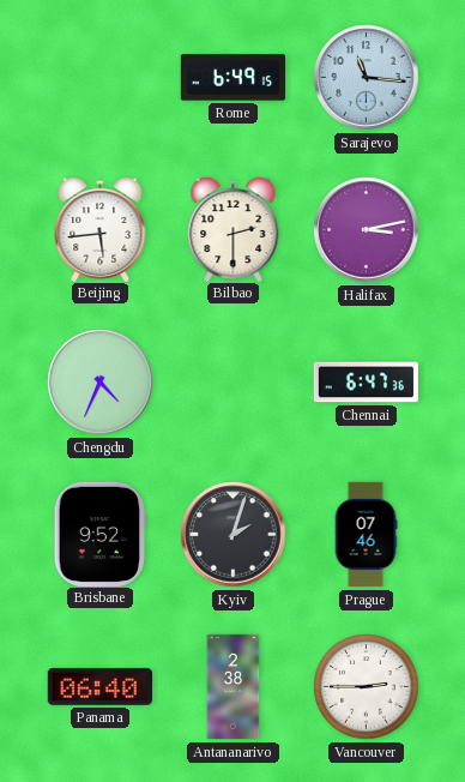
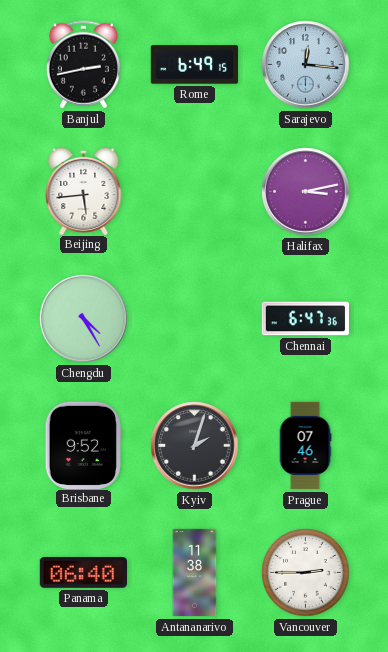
Banjul: none -> 2:43
Sarajevo: 11:16 -> 12:16
Bilbao: 2:30 -> none
Chengdu: 4:34 -> 4:25
Antananarivo: 2:38 -> 11:38
